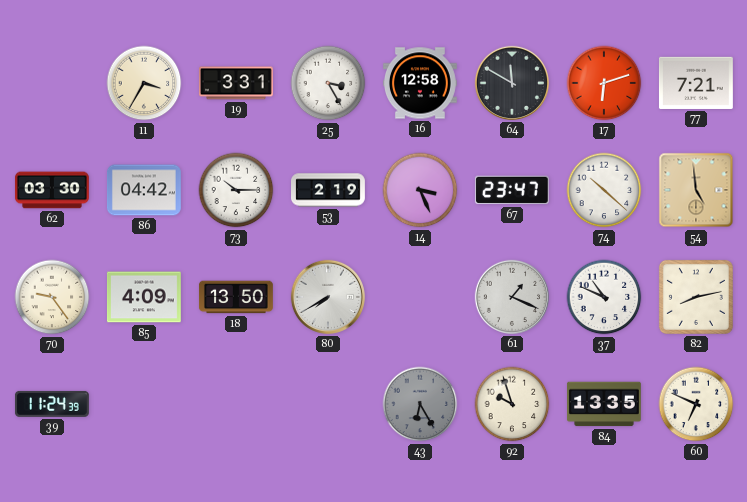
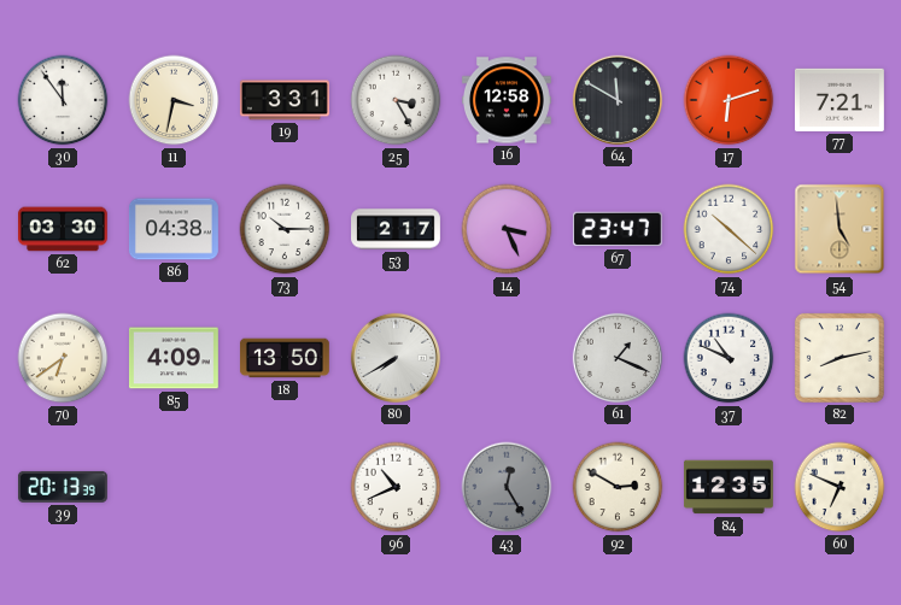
30: none -> 11:54
11: 3:35 -> 3:32
86: 04:42 -> 04:38
53: 2:19 -> 2:17
70: 9:24 -> 6:39
39: 11:24 -> 20:13
96: none -> 10:41
43: 6:25 -> 12:25
92: 9:57 -> 2:50
84: 13:35 -> 12:35
